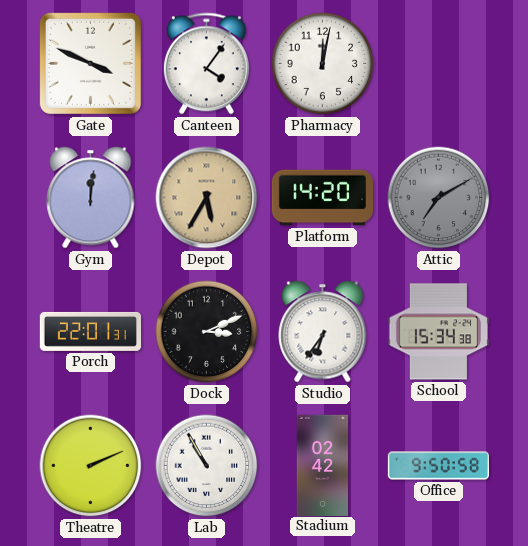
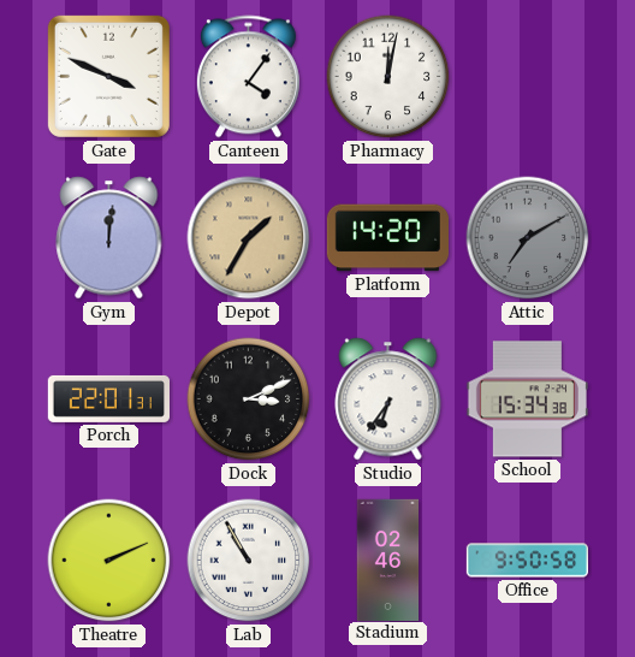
Depot: 5:35 -> 1:35
Stadium: 02:42 -> 02:46
